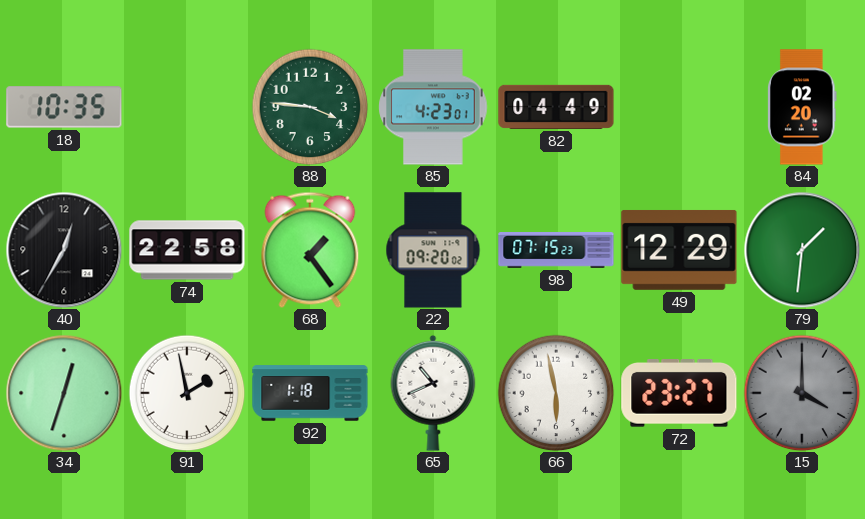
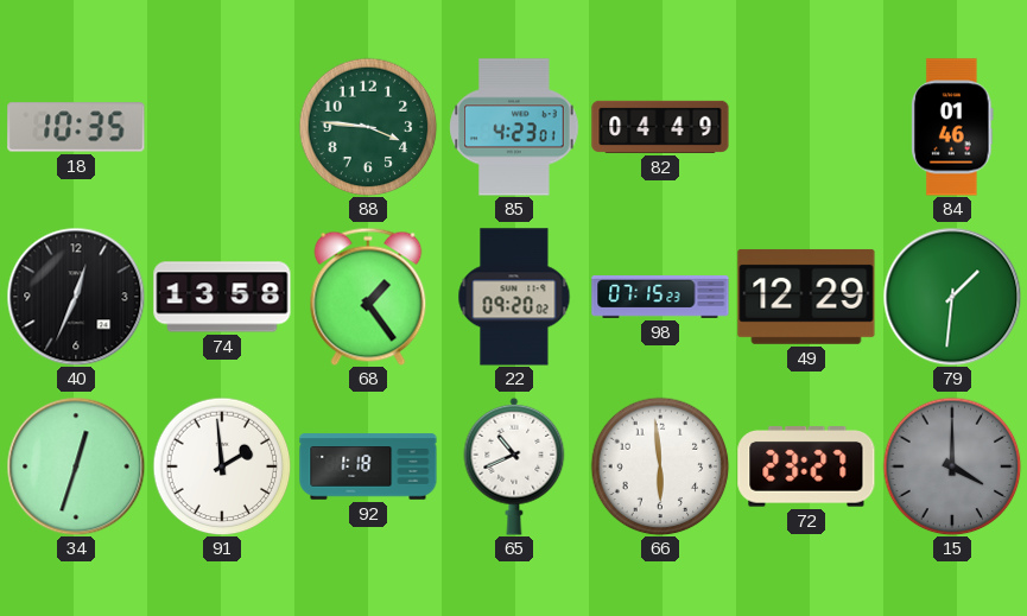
84: 02:20 -> 01:46
40: 12:35 -> 12:34
74: 22:58 -> 13:58
91: 1:58 -> 1:59
66: 5:58 -> 5:59
